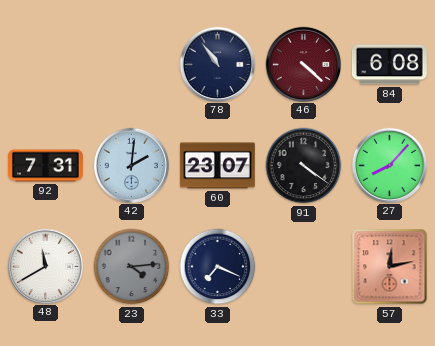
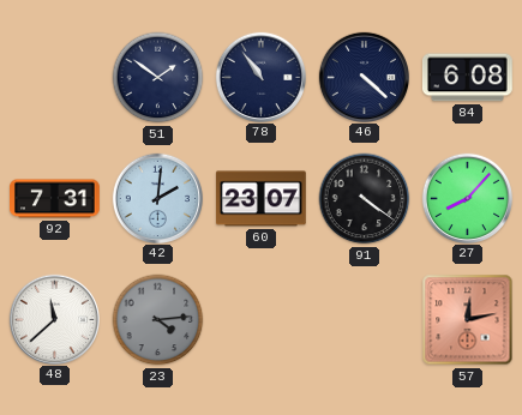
51: none -> 1:51
46 dial: burgundy -> navy
48: 11:40 -> 11:38
33: 7:19 -> none
